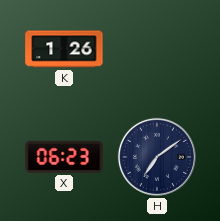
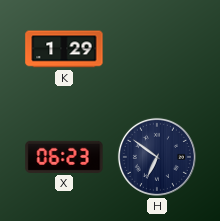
K: 1:26 -> 1:29
H: 7:09 -> 6:51
